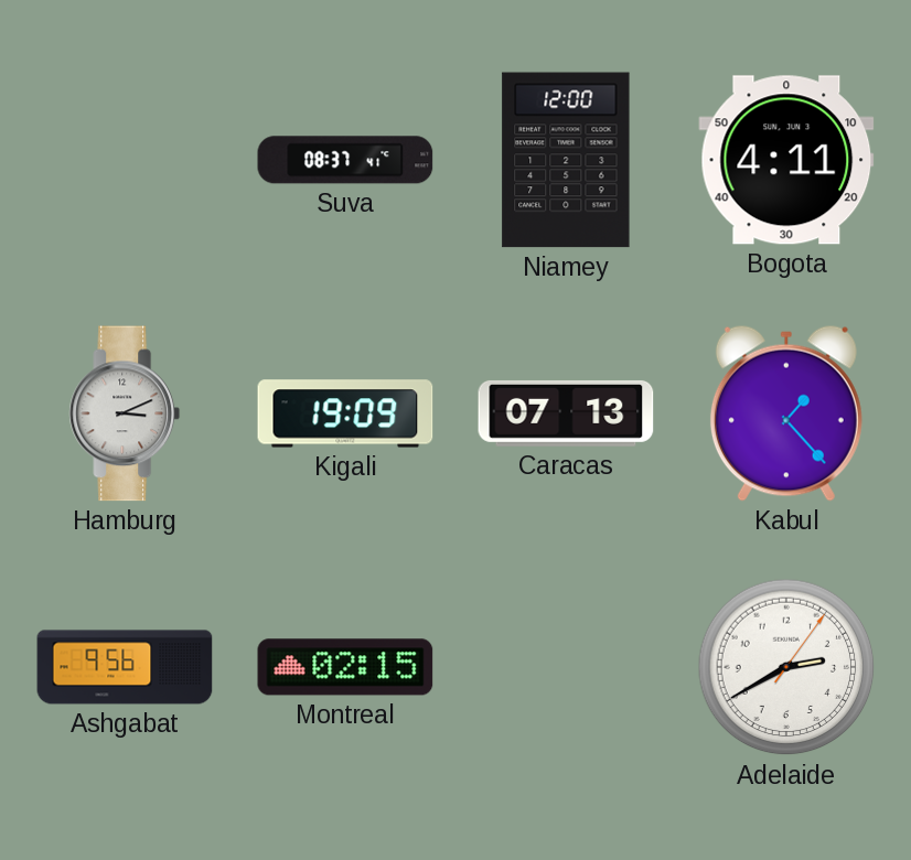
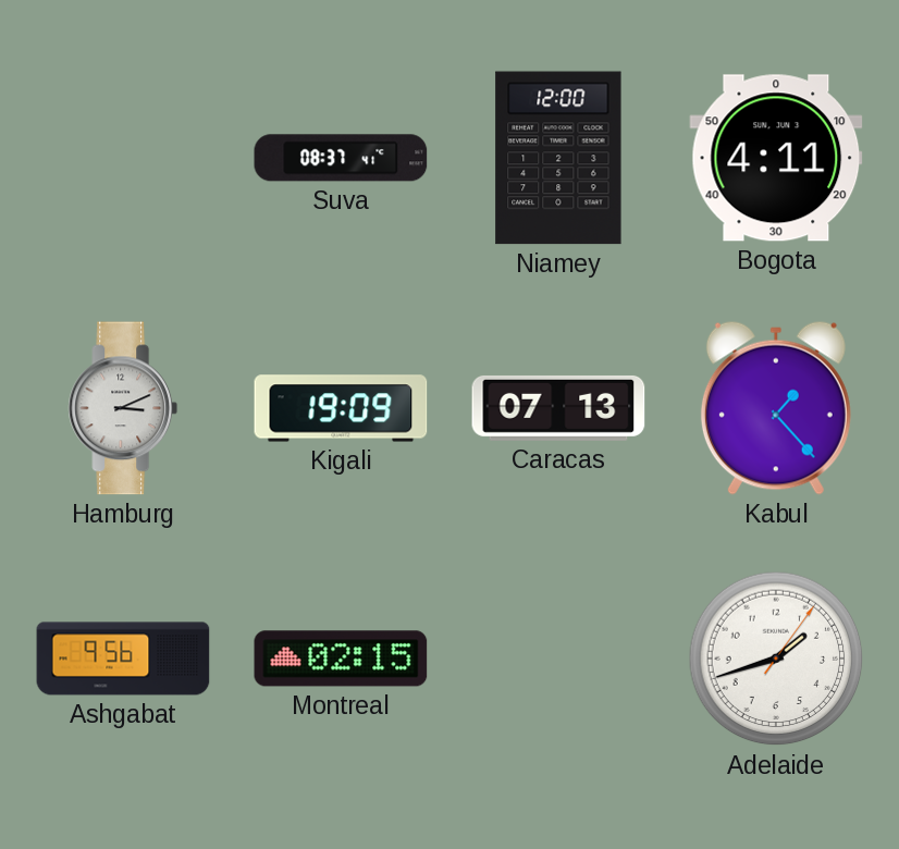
Adelaide: 2:40 -> 1:42
